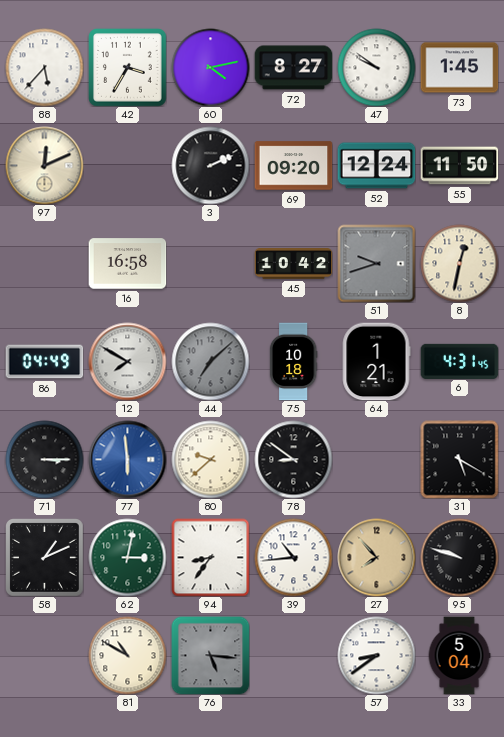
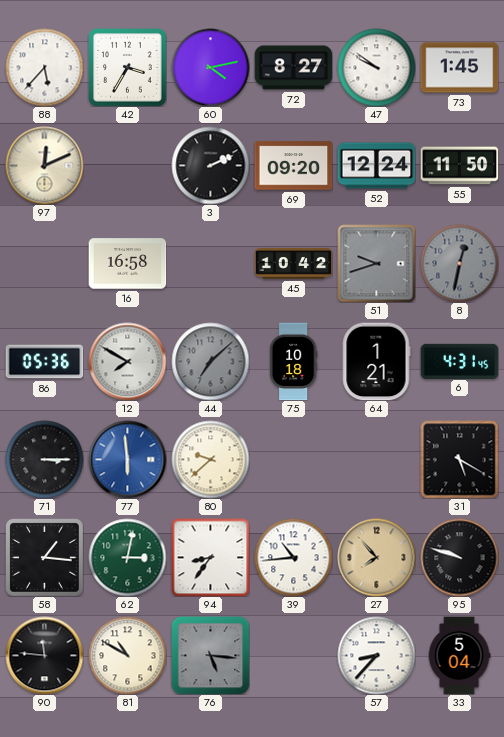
8 dial: cream -> grey
86: 04:49 -> 05:36
78: 8:51 -> none
58: 1:11 -> 1:16
90: none -> 11:46
57: 8:39 -> 8:37
